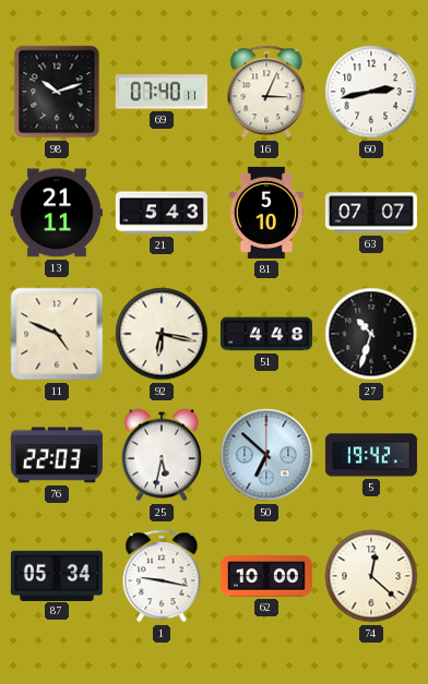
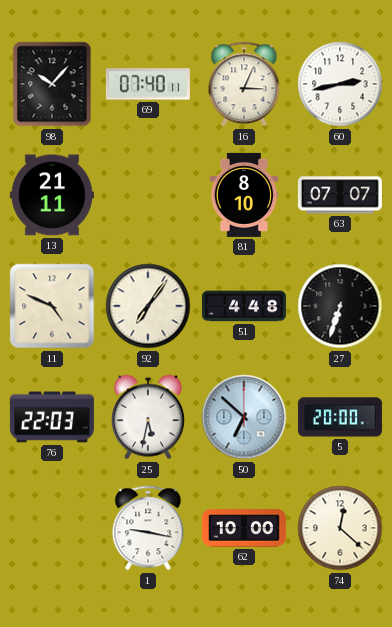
98: 10:12 -> 10:07
21: 5:43 -> none
81: 5:10 -> 8:10
92: 6:17 -> 7:06
27: 10:33 -> 6:33
5: 19:42 -> 20:00
87: 05:34 -> none
